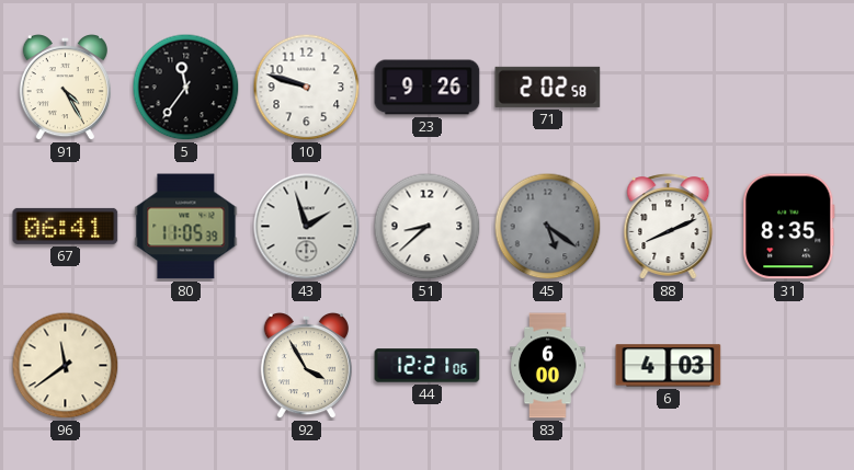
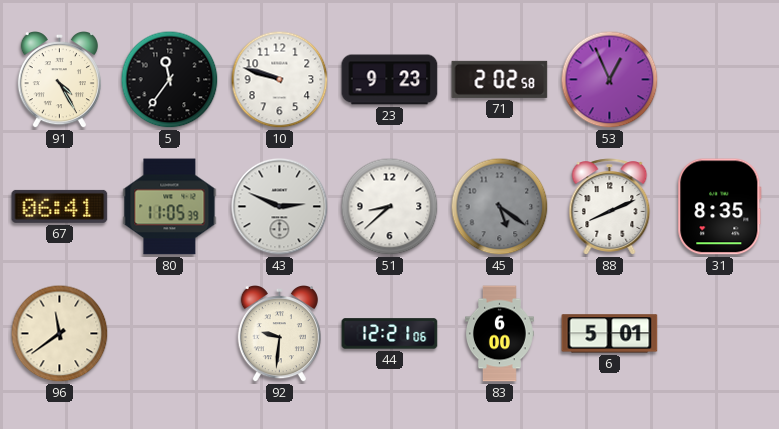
23: 9:26 -> 9:23
53: none -> 12:56
43: 1:57 -> 2:49
92: 3:55 -> 9:31
6: 4:03 -> 5:01
